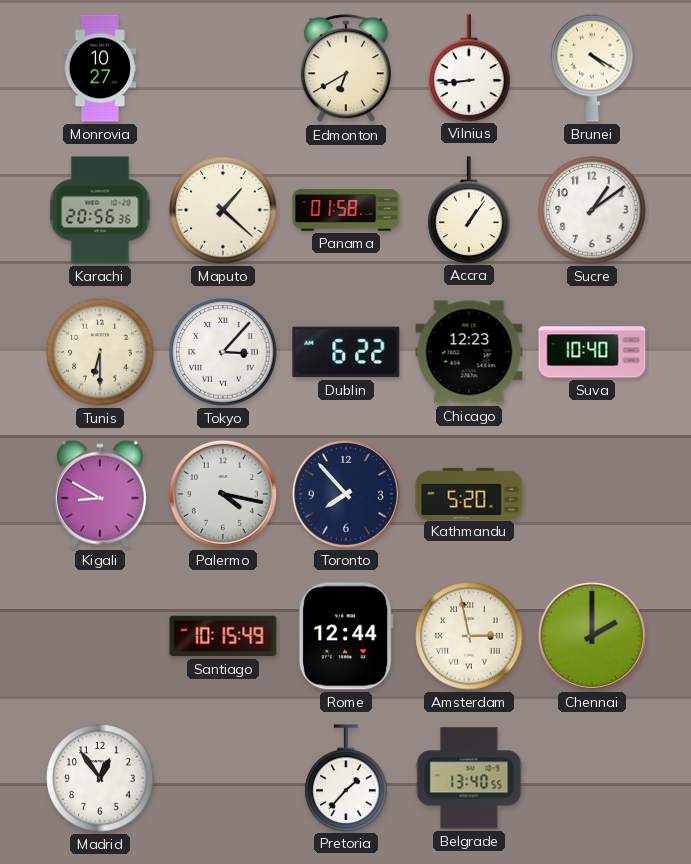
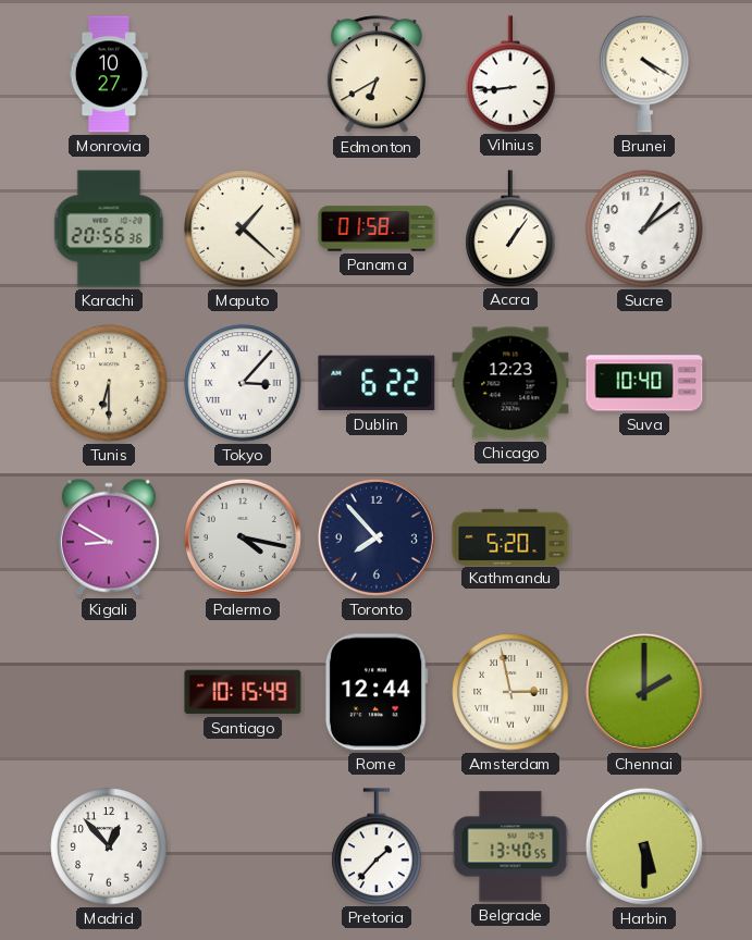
Madrid: 12:54 -> 12:53
Harbin: none -> 5:30
